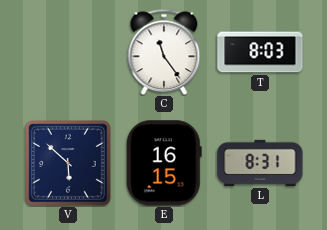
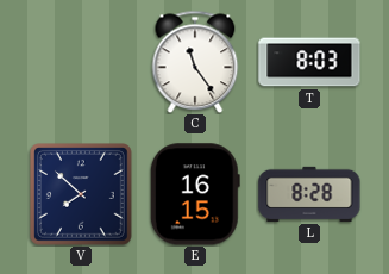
V: 5:52 -> 7:52
L: 8:31 -> 8:28
